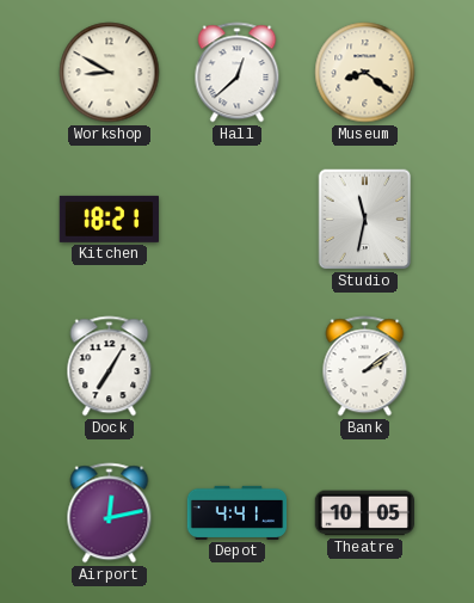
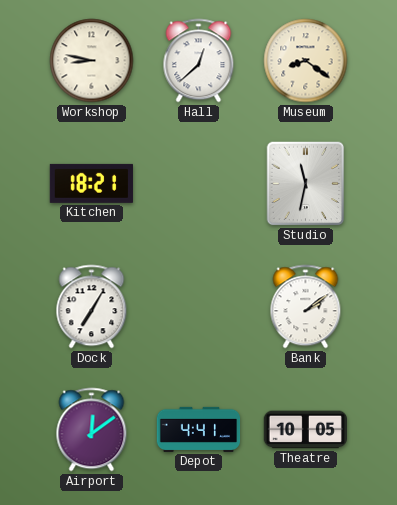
Workshop: 8:50 -> 8:47
Airport: 12:13 -> 12:09
